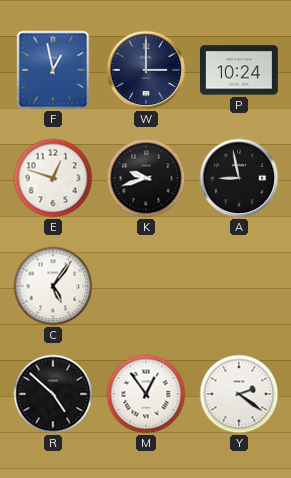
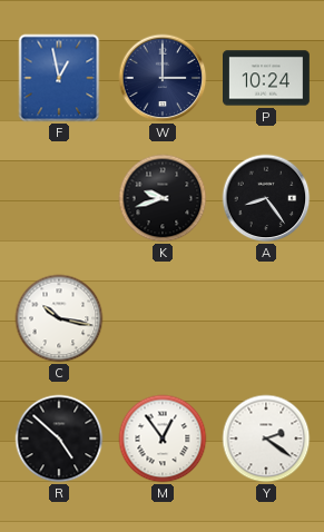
E: 12:48 -> none
A: 8:58 -> 8:24
C: 5:06 -> 10:17
